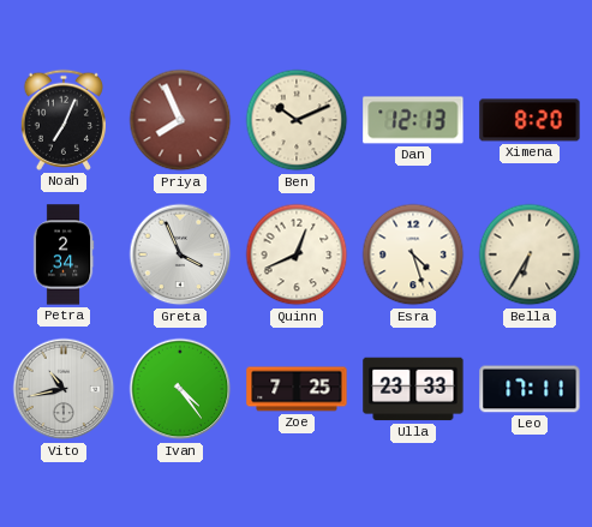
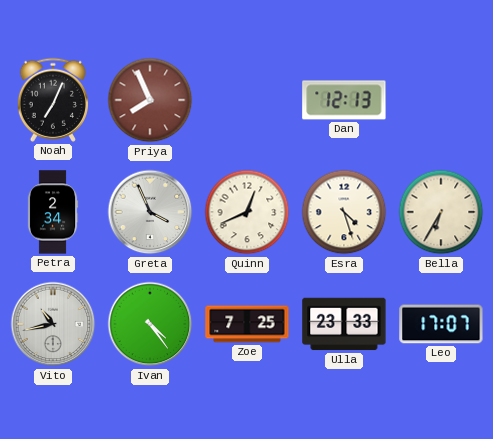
Ben: 10:11 -> none
Ximena: 8:20 -> none
Leo: 17:11 -> 17:07
